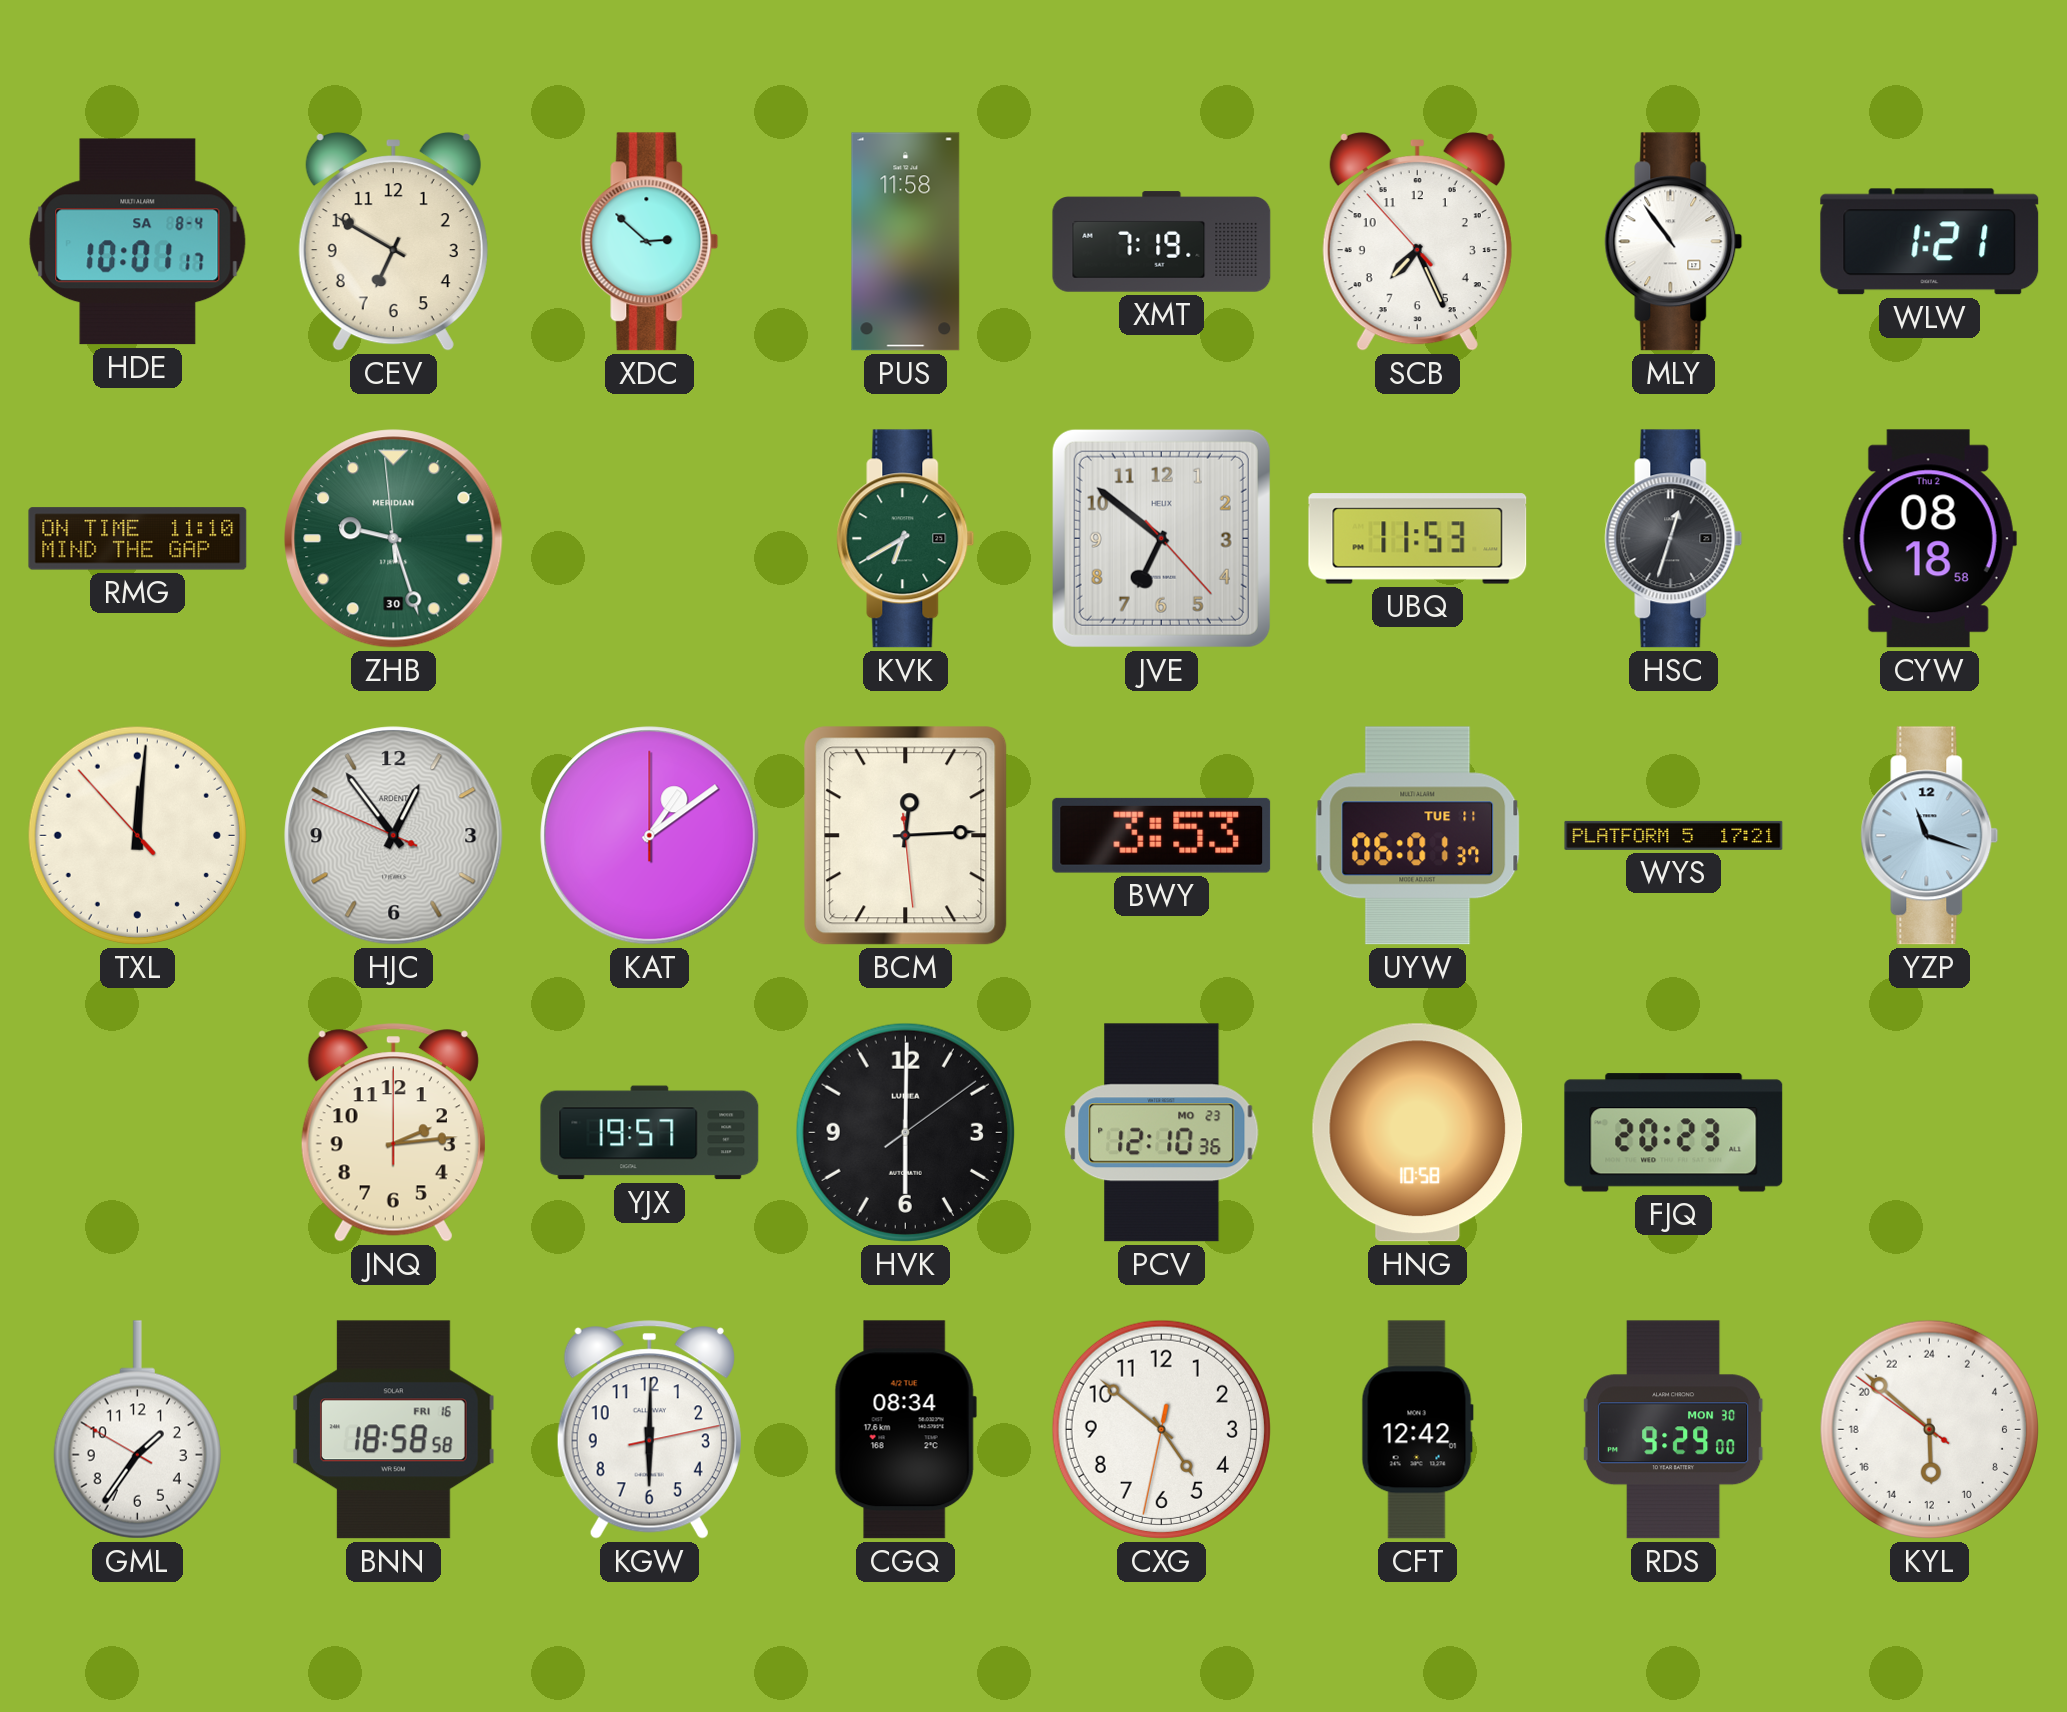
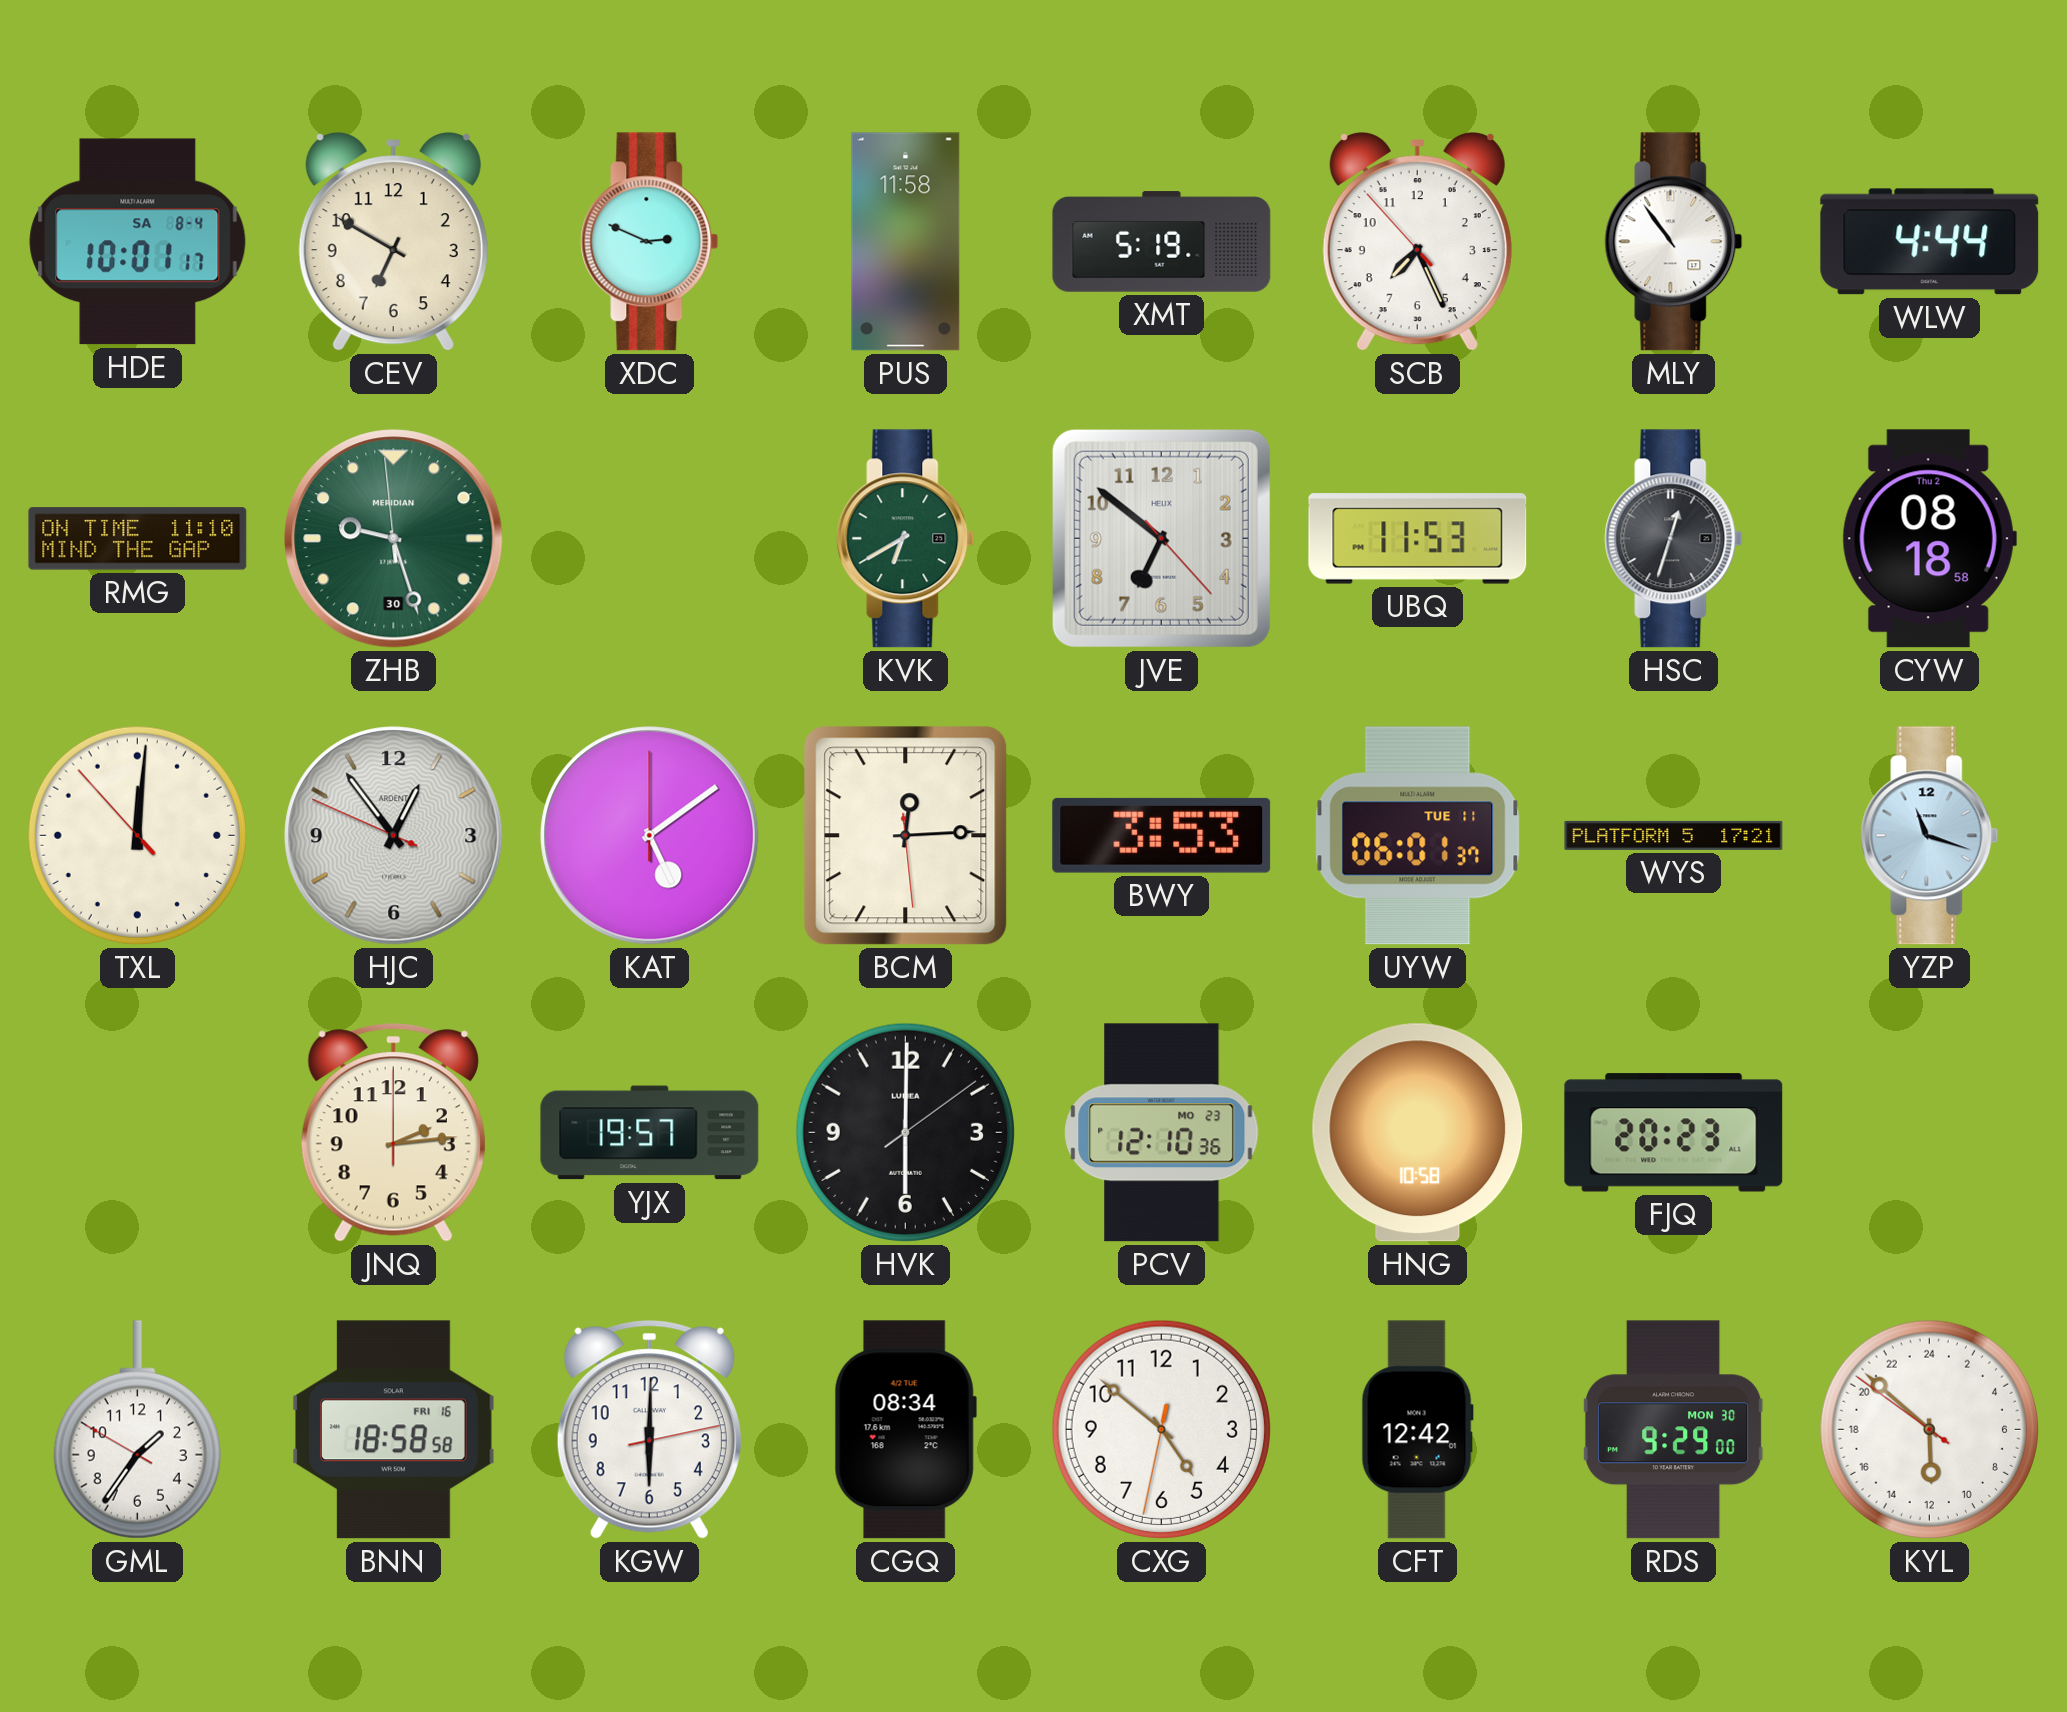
XDC: 2:52 -> 2:49
XMT: 7:19 -> 5:19
WLW: 1:21 -> 4:44
KAT: 1:09 -> 5:09
